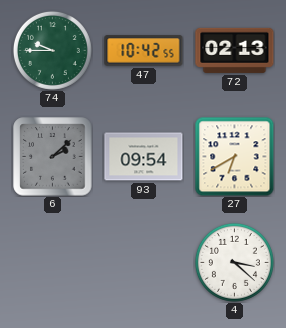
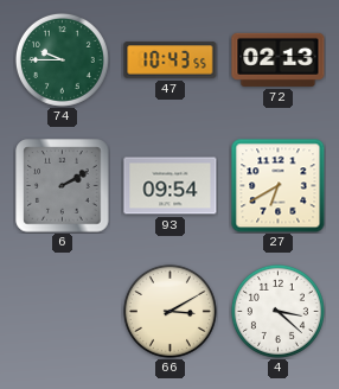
47: 10:42 -> 10:43
6: 2:08 -> 2:10
66: none -> 3:10
